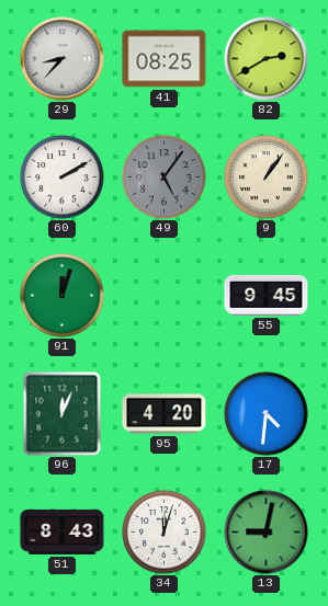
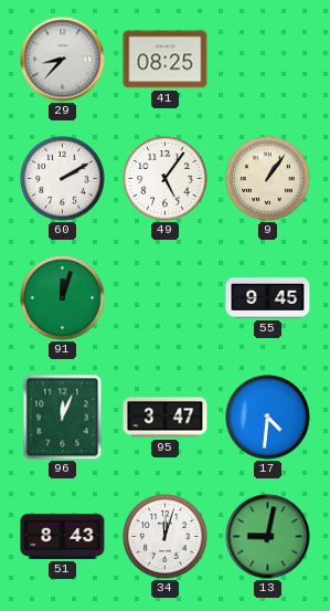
82: 2:40 -> none
49 dial: grey -> white
95: 4:20 -> 3:47
